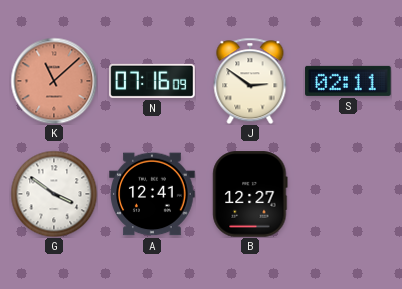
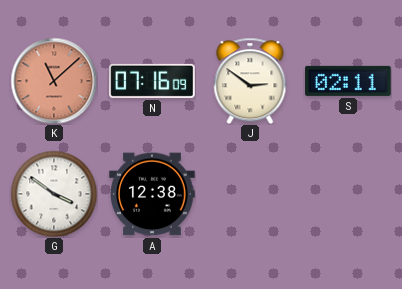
A: 12:41 -> 12:38
B: 12:27 -> none
